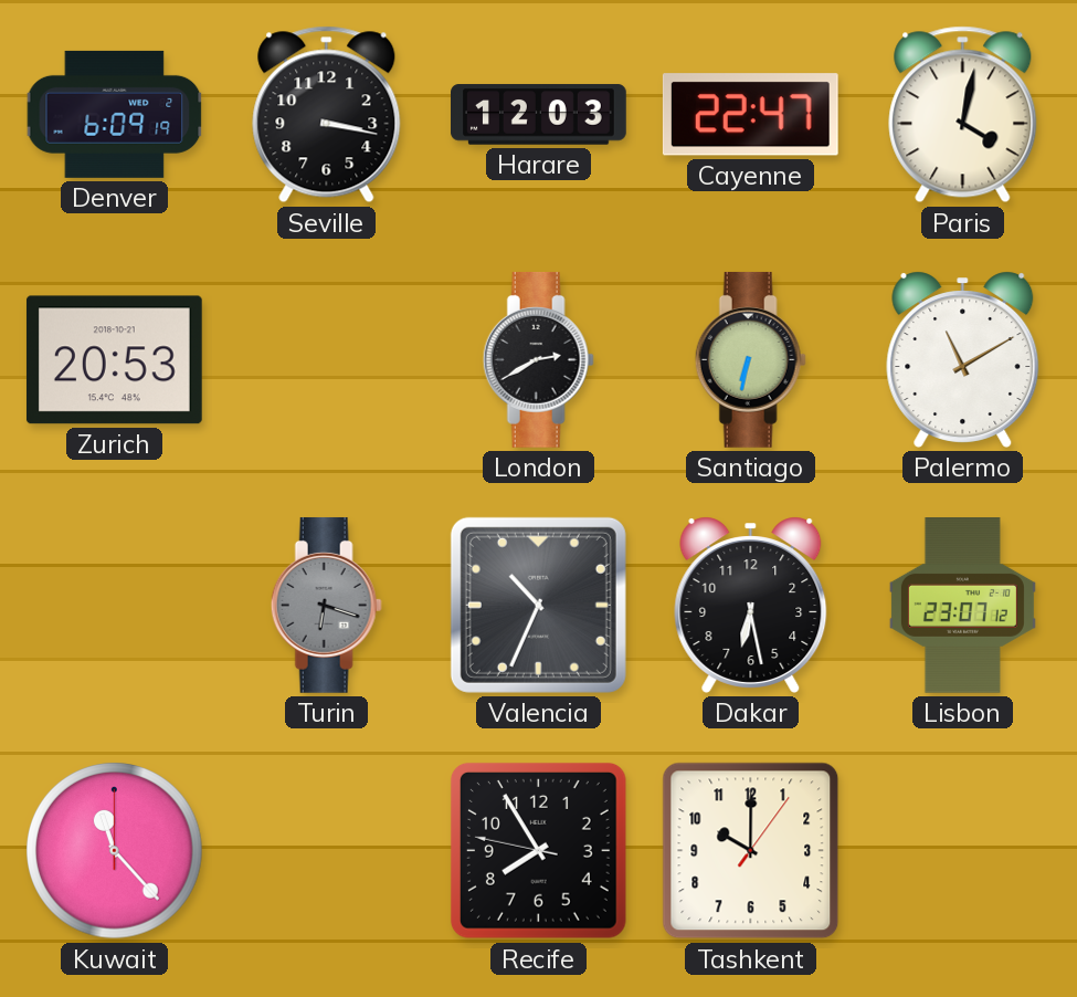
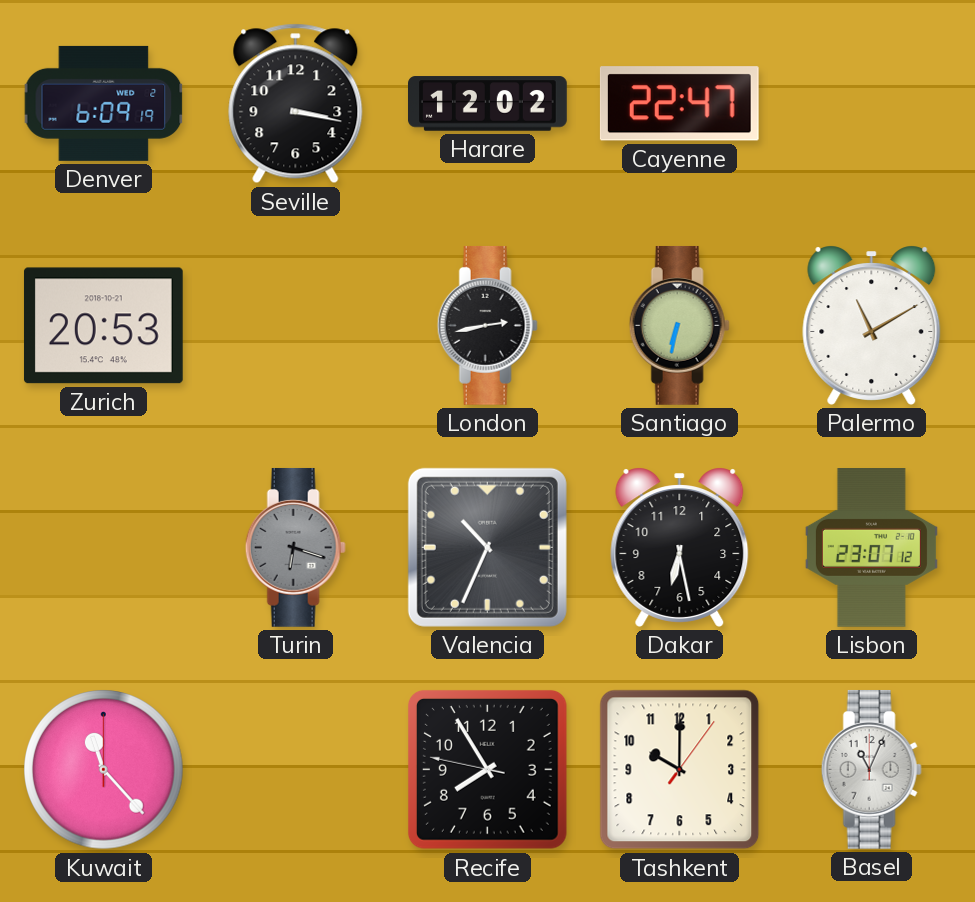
Harare: 12:03 -> 12:02
Paris: 4:02 -> none
London: 2:40 -> 2:43
Basel: none -> 11:04
